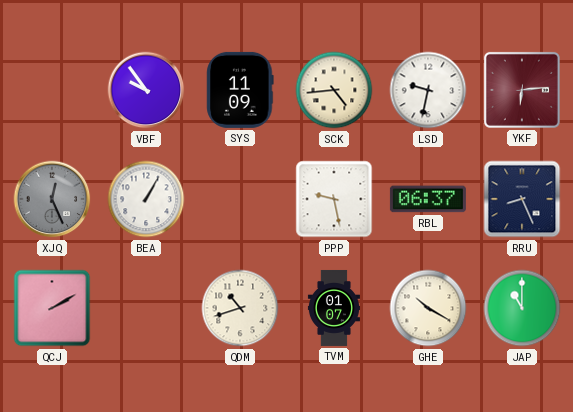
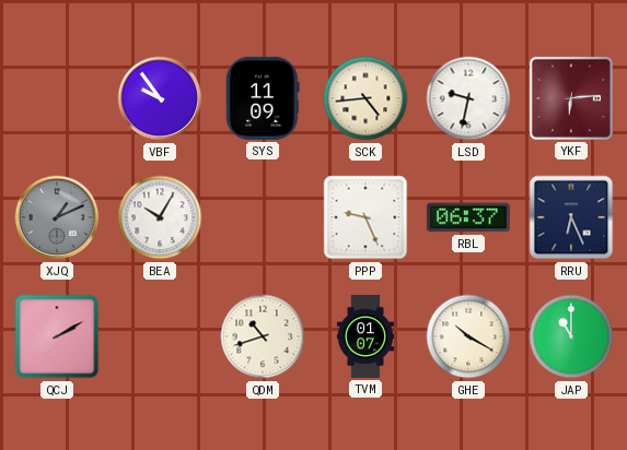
XJQ: 12:26 -> 1:11
BEA: 1:05 -> 10:05
PPP: 9:28 -> 9:26
RRU: 8:26 -> 6:26
